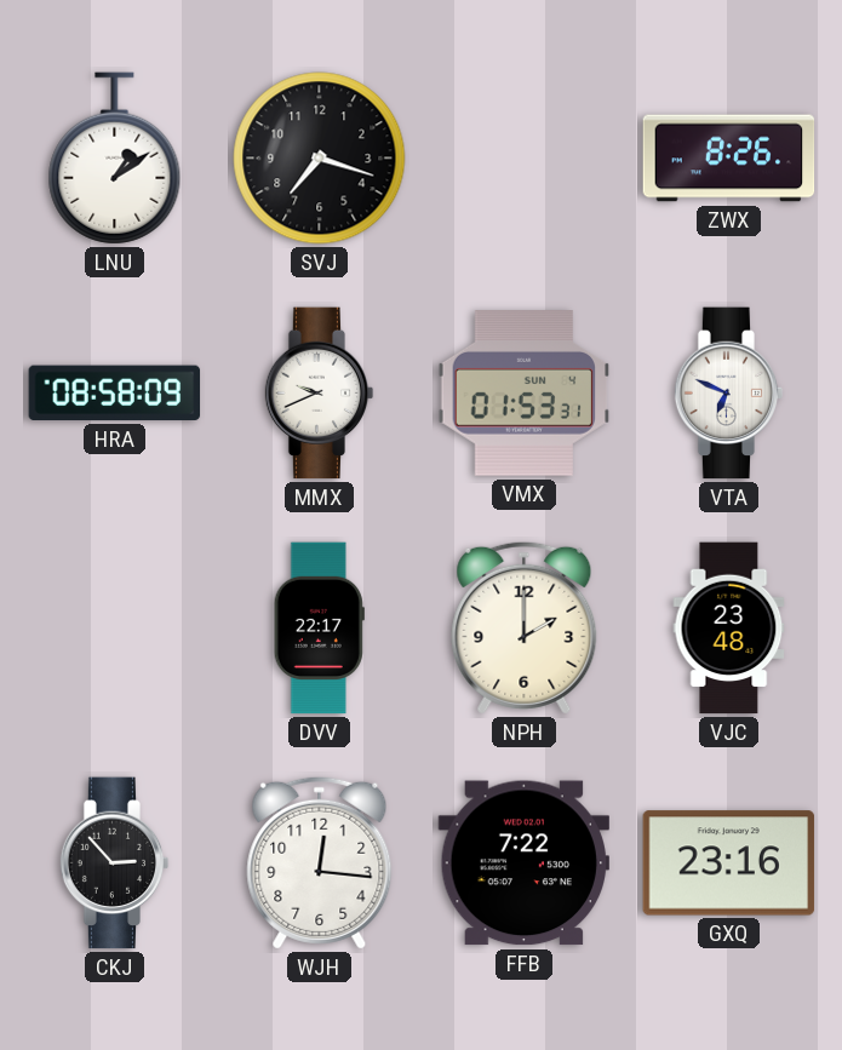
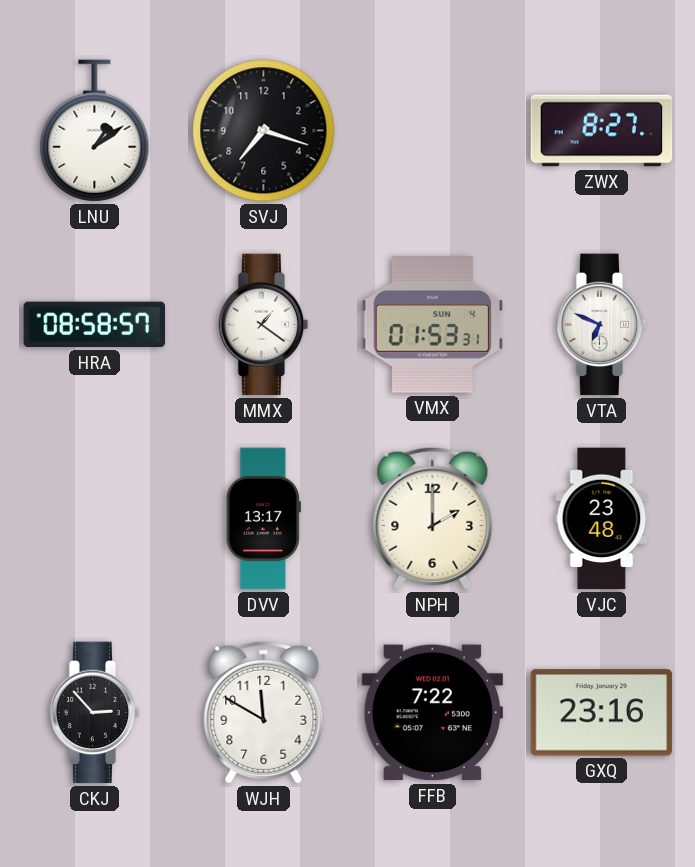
ZWX: 8:26 -> 8:27
HRA: 08:58:09 -> 08:58:57
MMX: 9:41 -> 1:21
DVV: 22:17 -> 13:17
WJH: 12:16 -> 11:50
